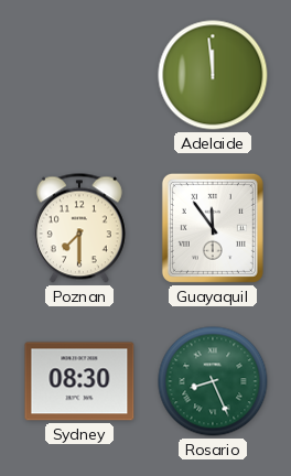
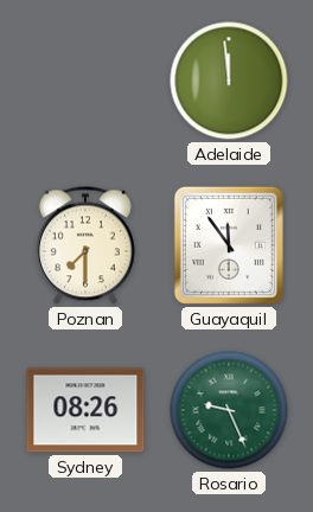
Sydney: 08:30 -> 08:26
Rosario: 8:26 -> 9:26
